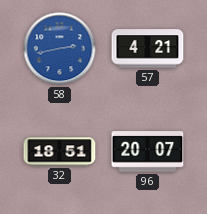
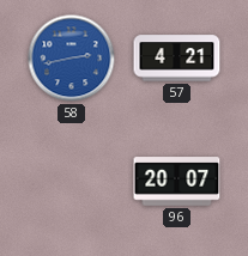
32: 18:51 -> none
